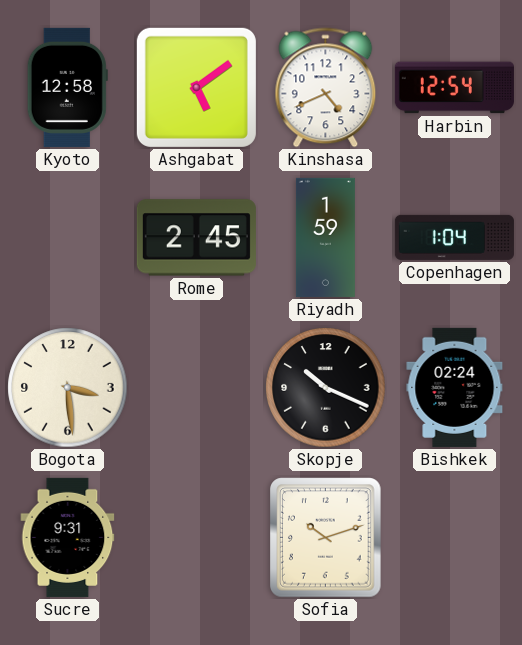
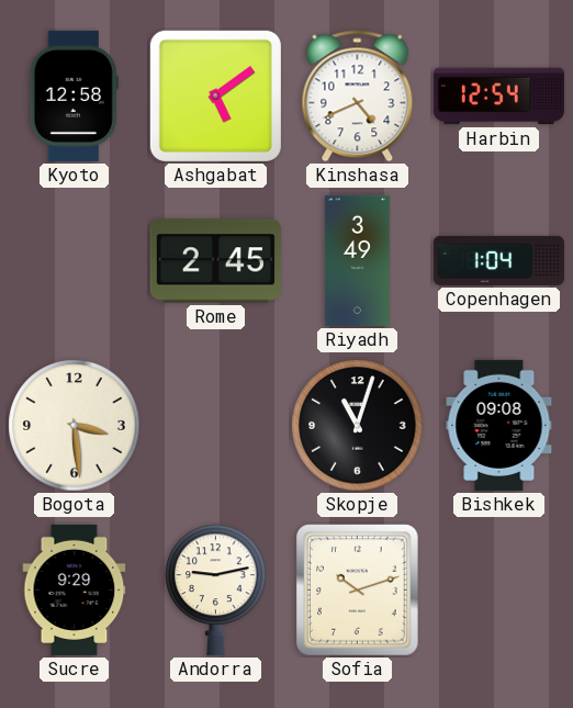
Riyadh: 1:59 -> 3:49
Skopje: 10:19 -> 11:03
Bishkek: 02:24 -> 09:08
Sucre: 9:31 -> 9:29
Andorra: none -> 9:13
